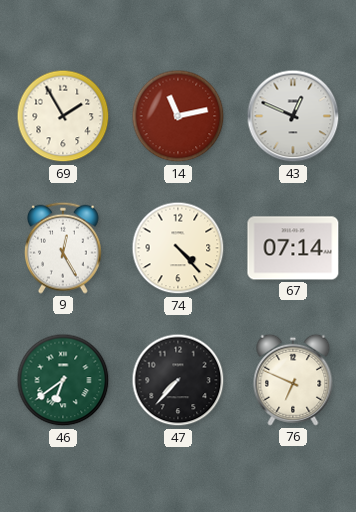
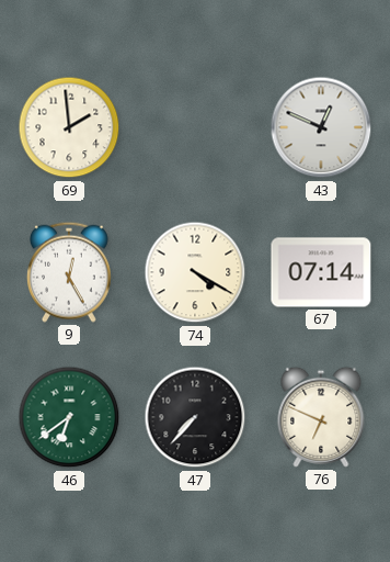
69: 1:55 -> 1:59
14: 11:13 -> none
74: 4:23 -> 4:20
